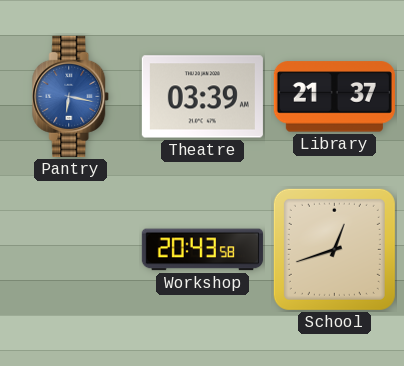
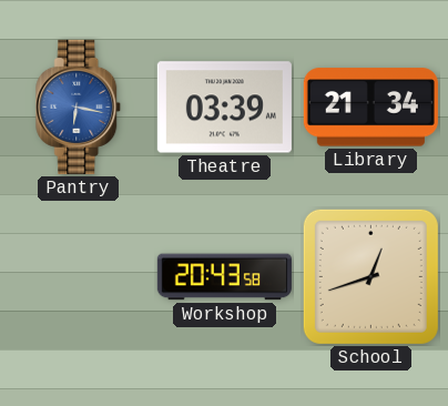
Library: 21:37 -> 21:34
